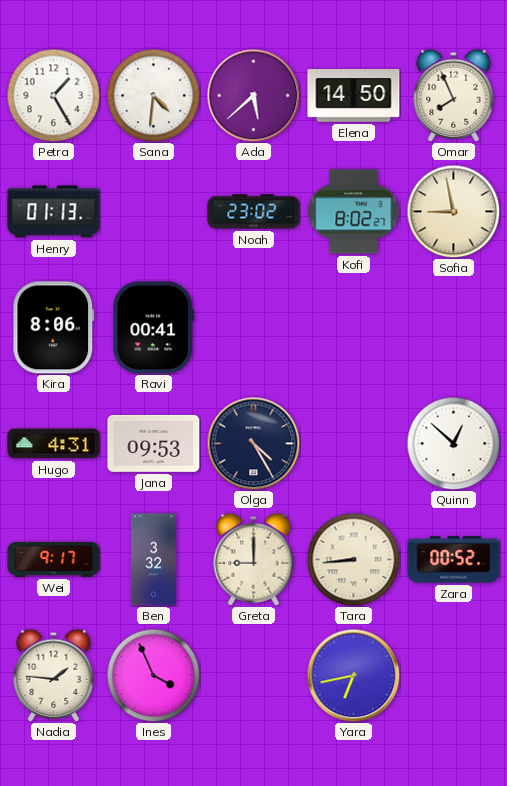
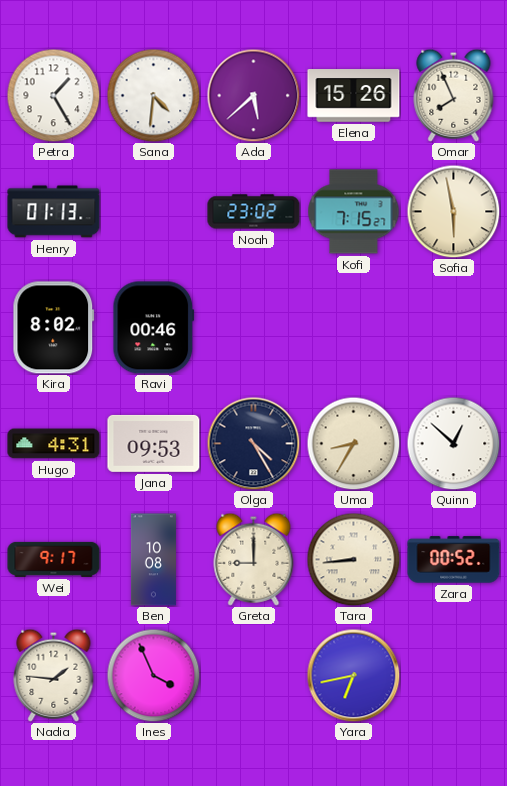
Elena: 14:50 -> 15:26
Kofi: 8:02 -> 7:15
Sofia: 8:58 -> 5:58
Kira: 8:06 -> 8:02
Ravi: 00:41 -> 00:46
Uma: none -> 8:35
Ben: 3:32 -> 10:08
